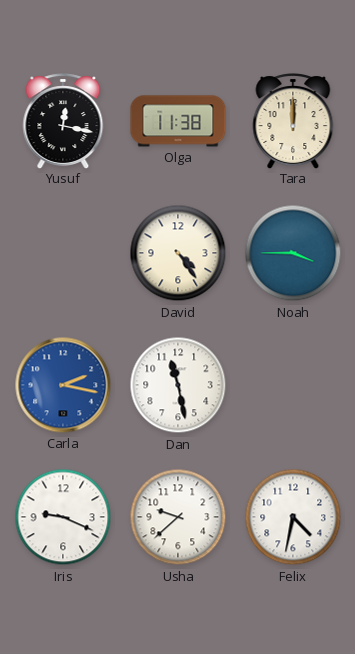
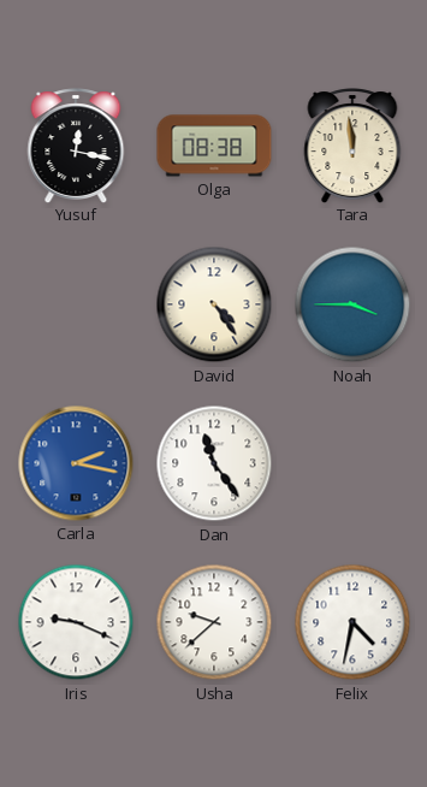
Olga: 11:38 -> 08:38
Tara: 12:00 -> 11:59
Dan: 11:28 -> 11:24
